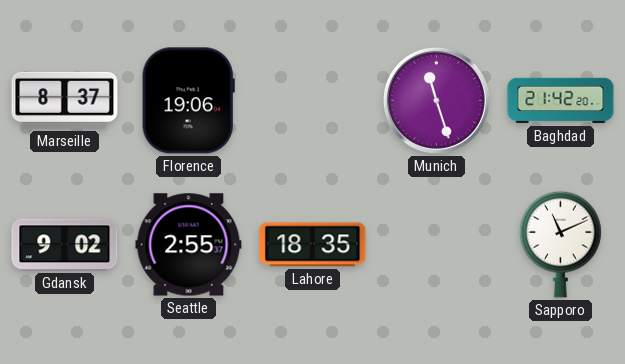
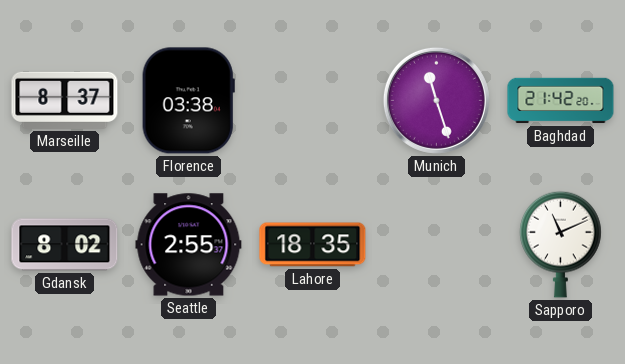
Florence: 19:06 -> 03:38
Gdansk: 9:02 -> 8:02
